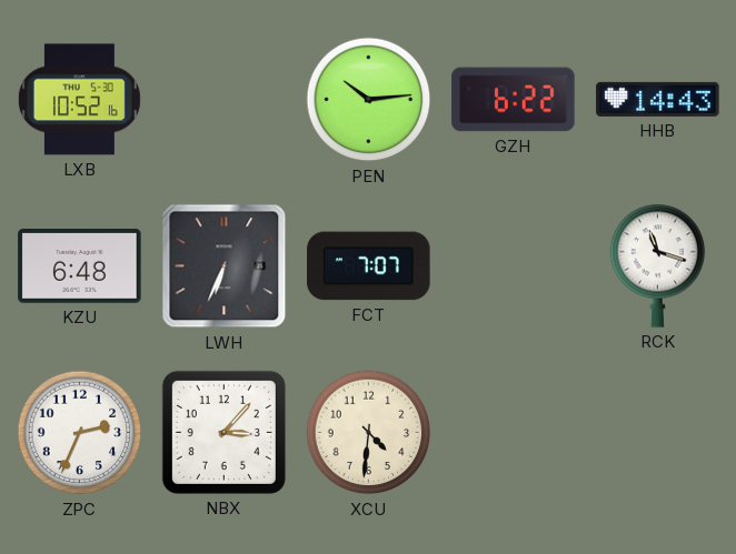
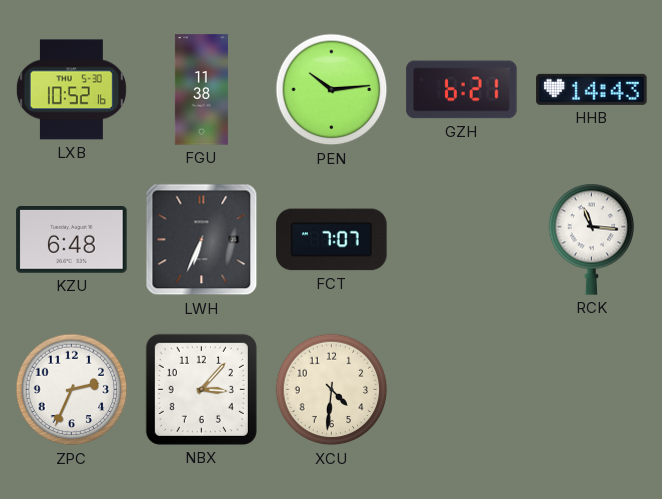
FGU: none -> 11:38
GZH: 6:22 -> 6:21
RCK: 11:18 -> 11:16
